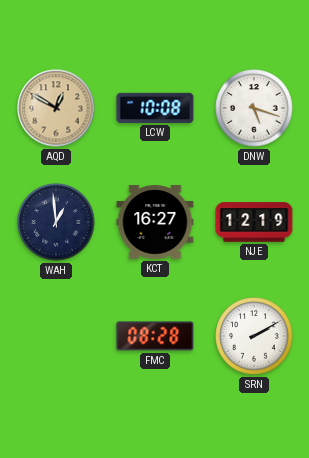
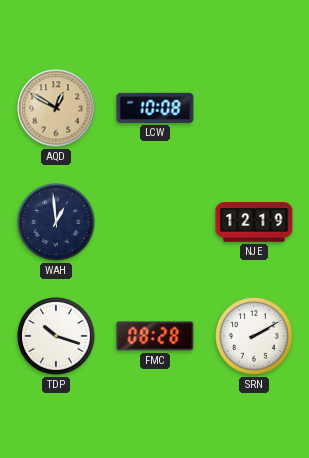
DNW: 5:18 -> none
KCT: 16:27 -> none
TDP: none -> 10:18
